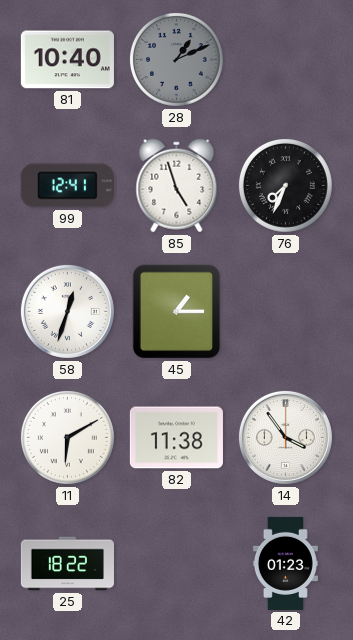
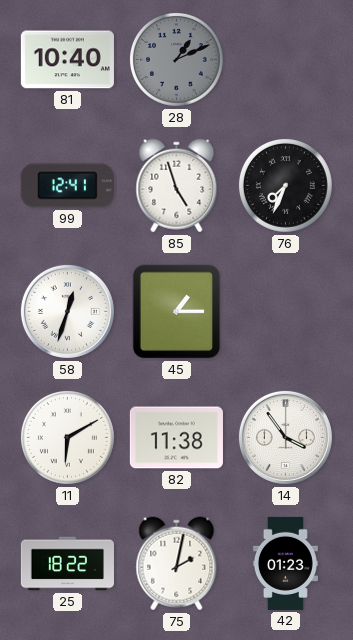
75: none -> 2:02
